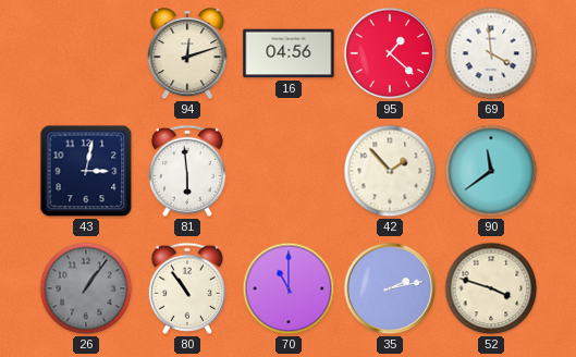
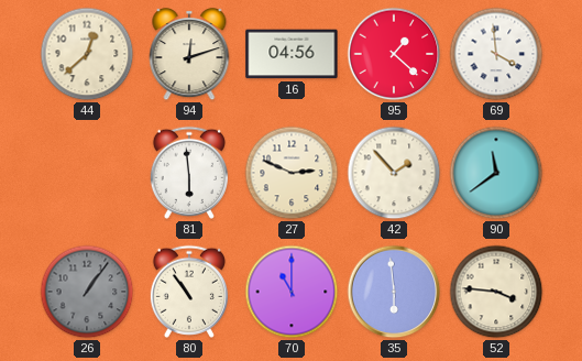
44: none -> 12:38
43: 3:02 -> none
27: none -> 2:49
35: 2:13 -> 5:59
52: 3:48 -> 3:46
